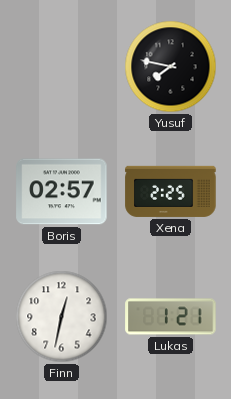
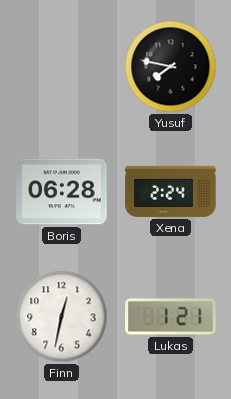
Boris: 02:57 -> 06:28
Xena: 2:25 -> 2:24
